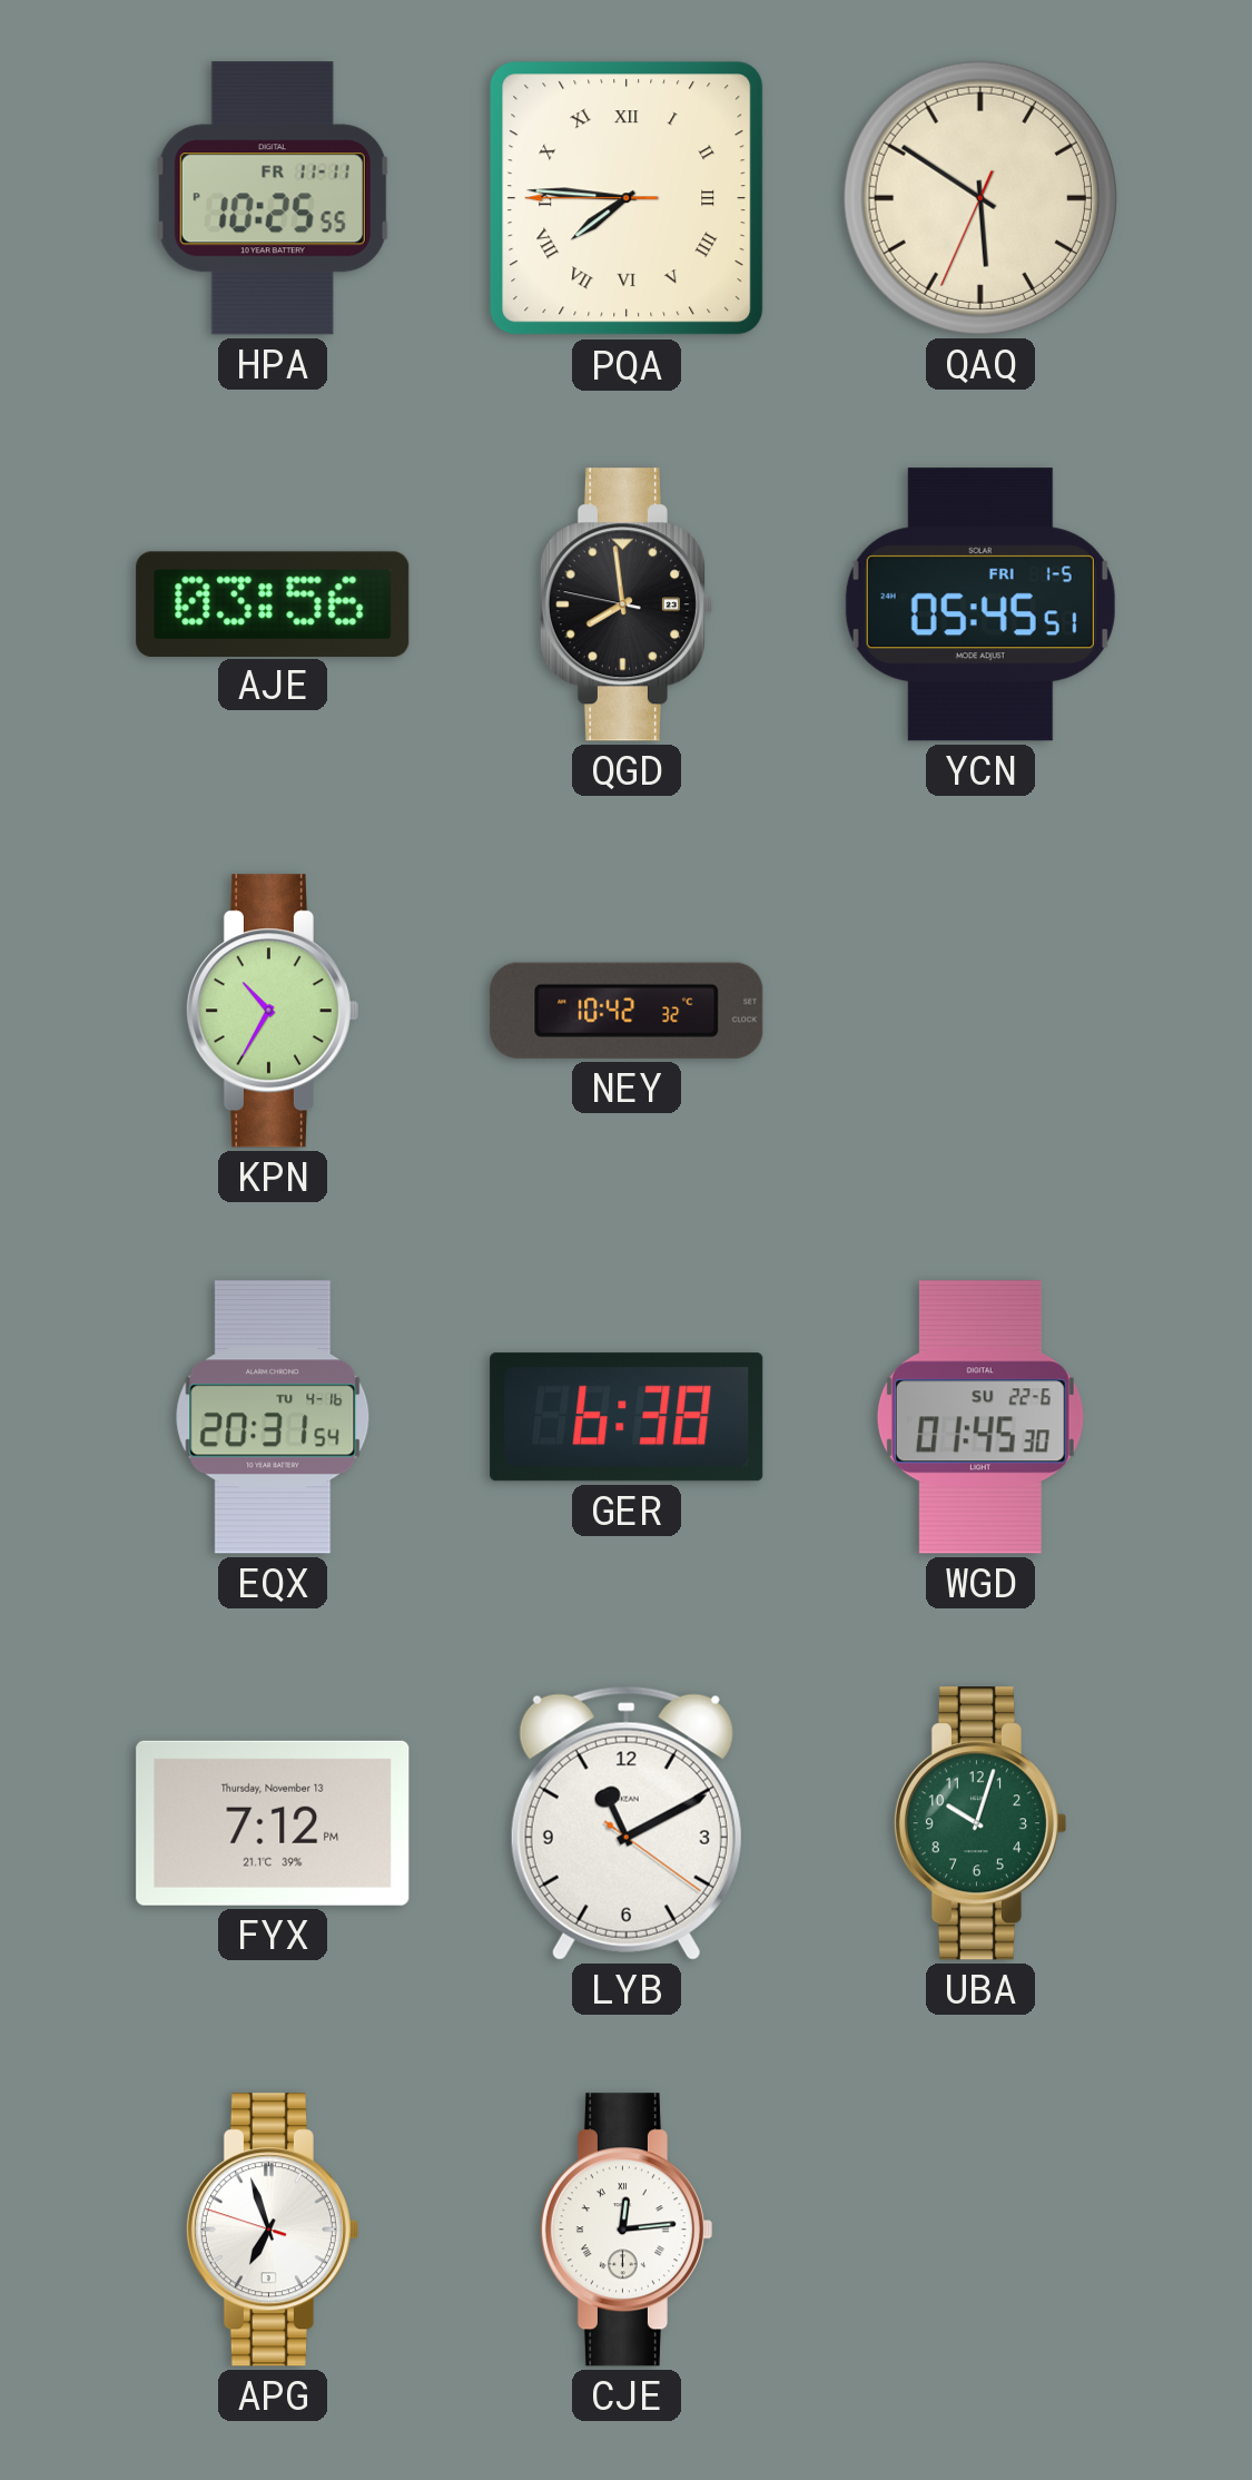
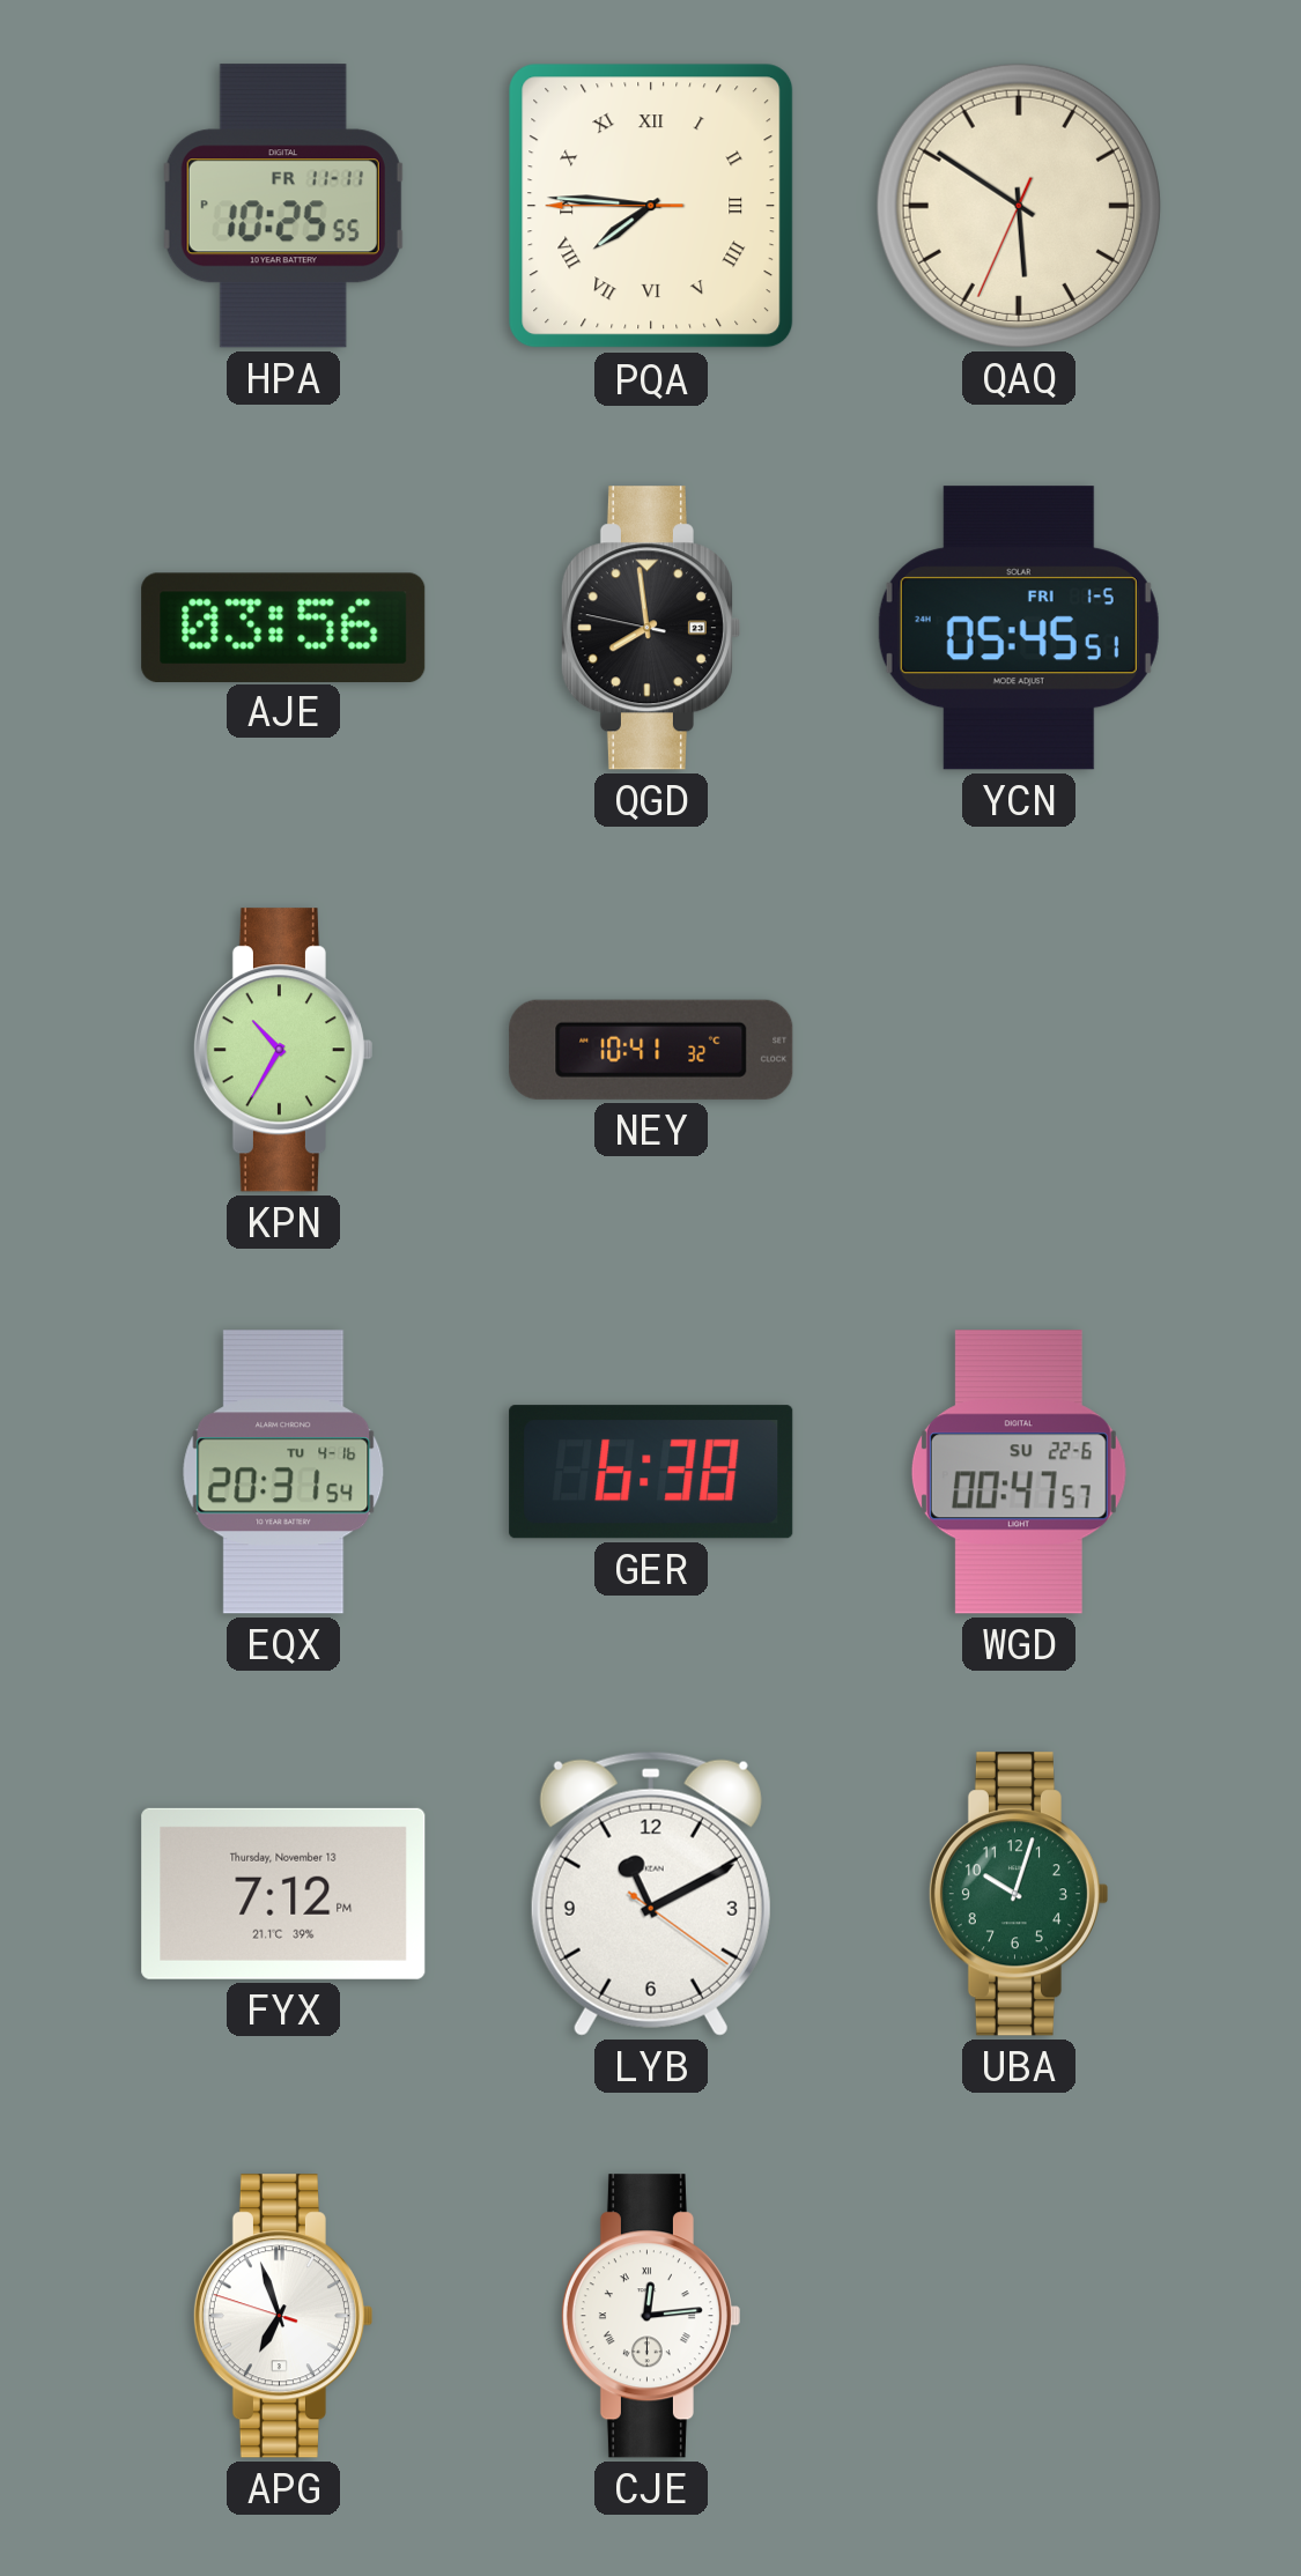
NEY: 10:42 -> 10:41
WGD: 01:45 -> 00:47
